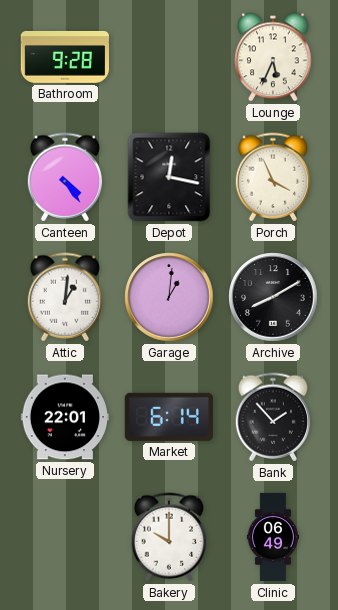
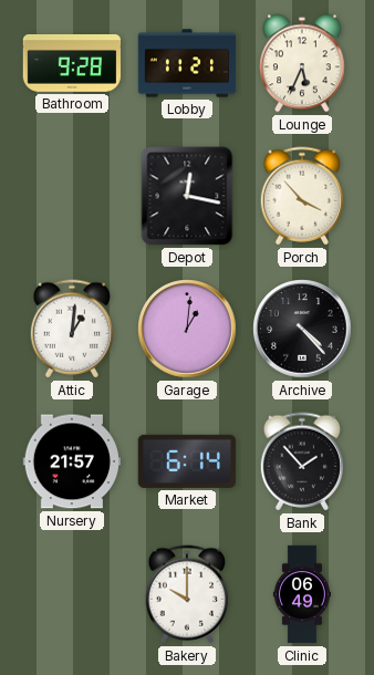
Lobby: none -> 11:21
Canteen: 4:24 -> none
Porch: 3:56 -> 3:53
Archive: 8:10 -> 4:23
Nursery: 22:01 -> 21:57
